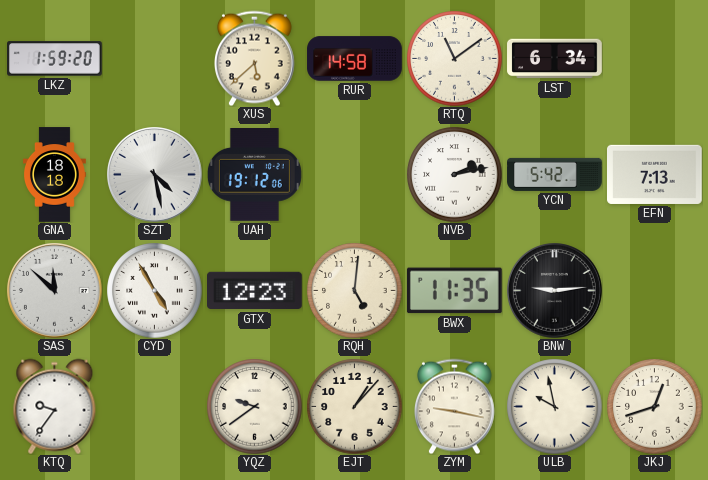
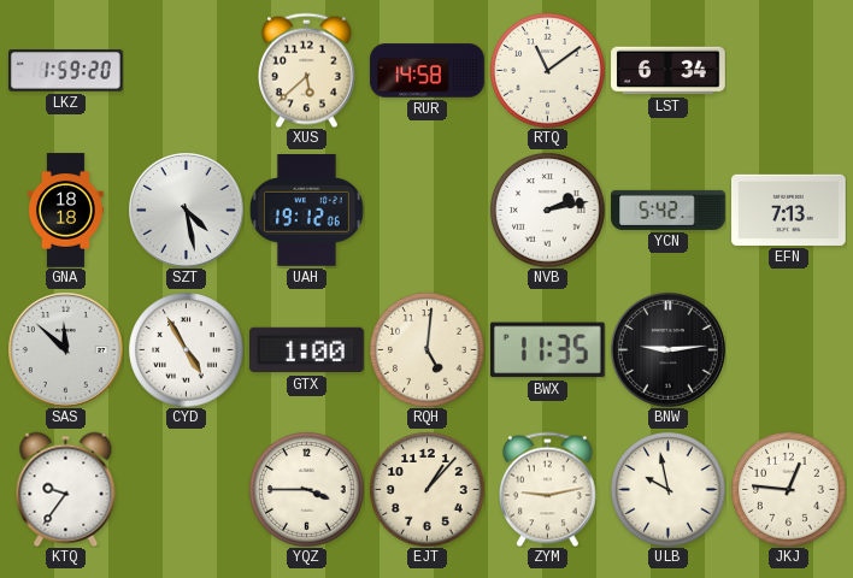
GTX: 12:23 -> 1:00
YQZ: 9:39 -> 3:45
ZYM: 9:17 -> 9:13
JKJ: 12:42 -> 12:46
